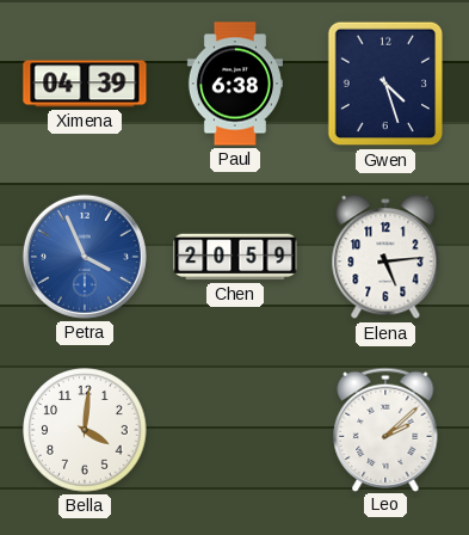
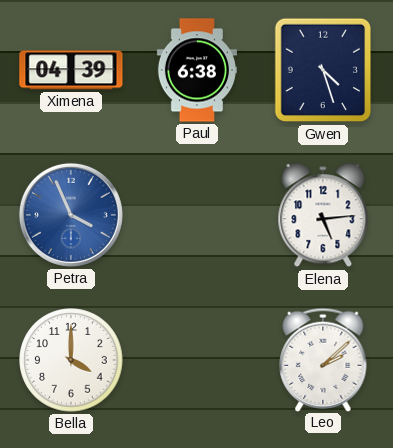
Chen: 20:59 -> none
Bella: 4:01 -> 4:00
